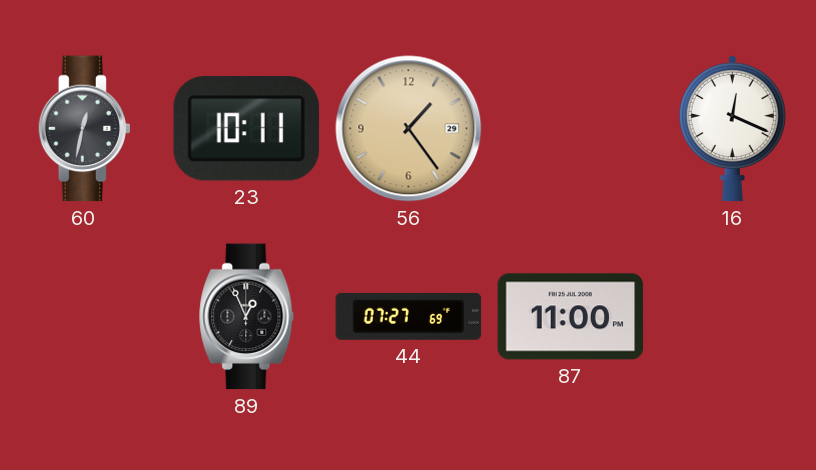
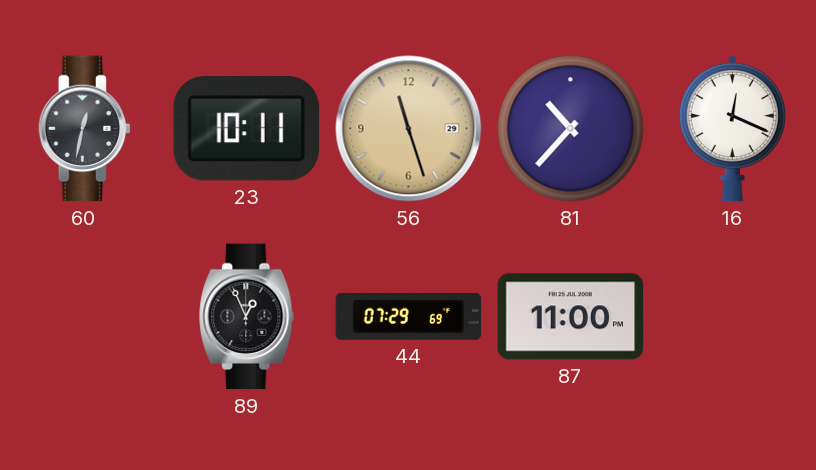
56: 1:24 -> 11:27
81: none -> 10:37
44: 07:27 -> 07:29
